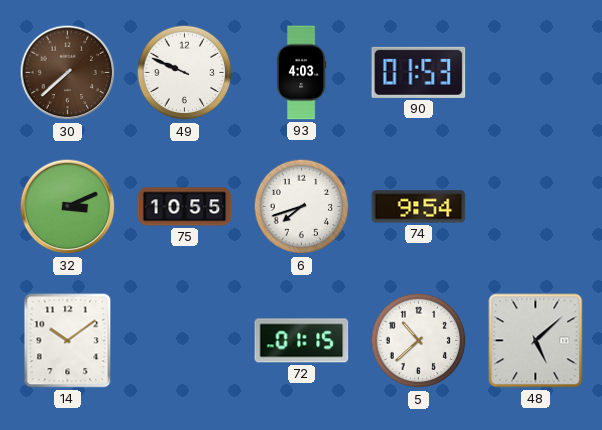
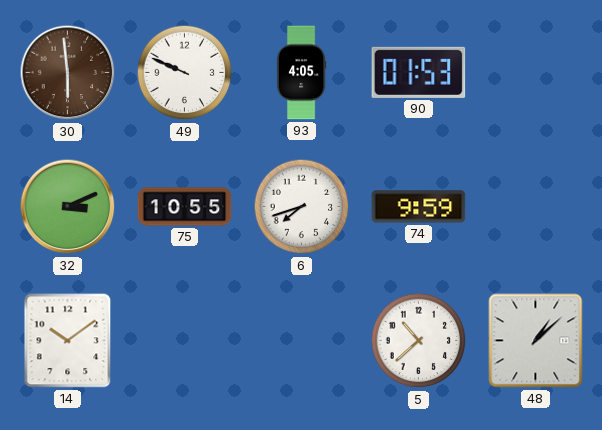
30: 7:38 -> 5:59
93: 4:03 -> 4:05
74: 9:54 -> 9:59
72: 01:15 -> none
48: 5:08 -> 1:08
